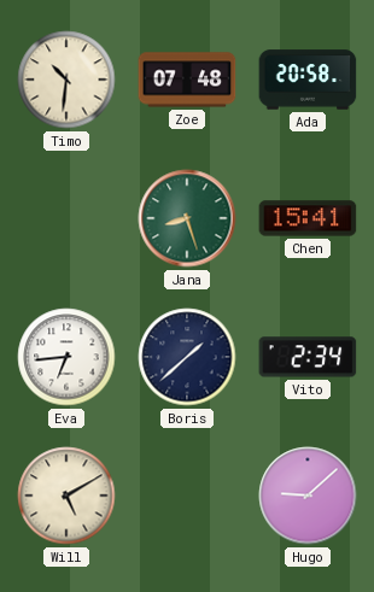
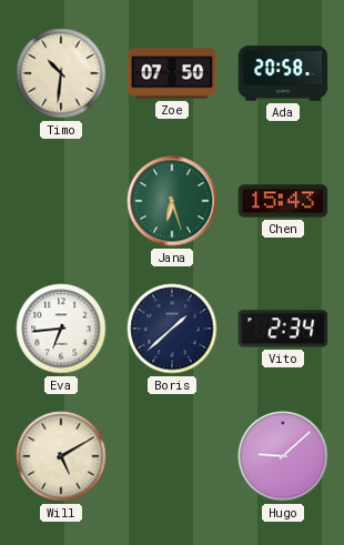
Zoe: 07:48 -> 07:50
Jana: 8:27 -> 6:27
Chen: 15:41 -> 15:43
